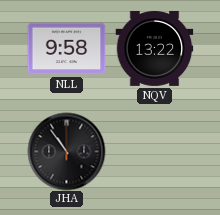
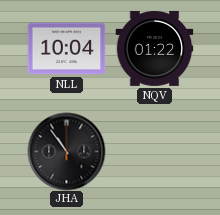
NLL: 9:58 -> 10:04
NQV: 13:22 -> 01:22
